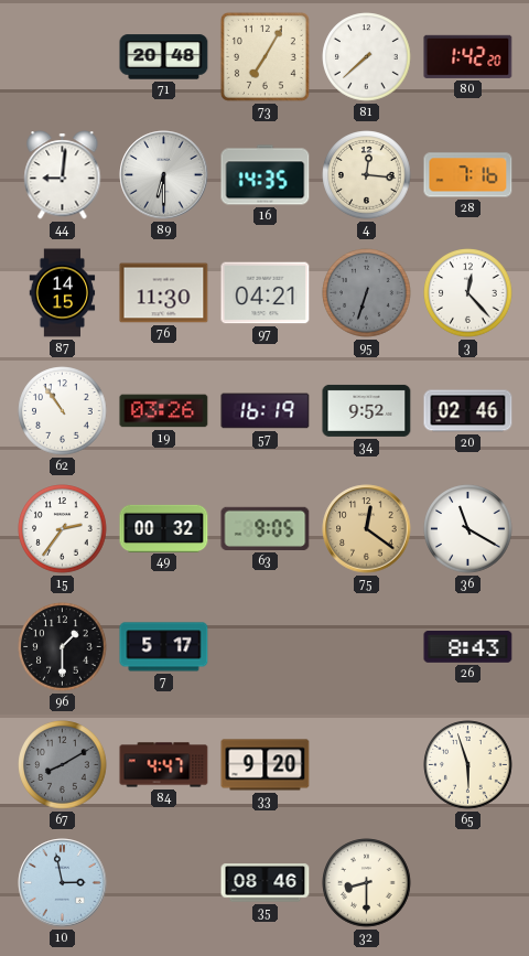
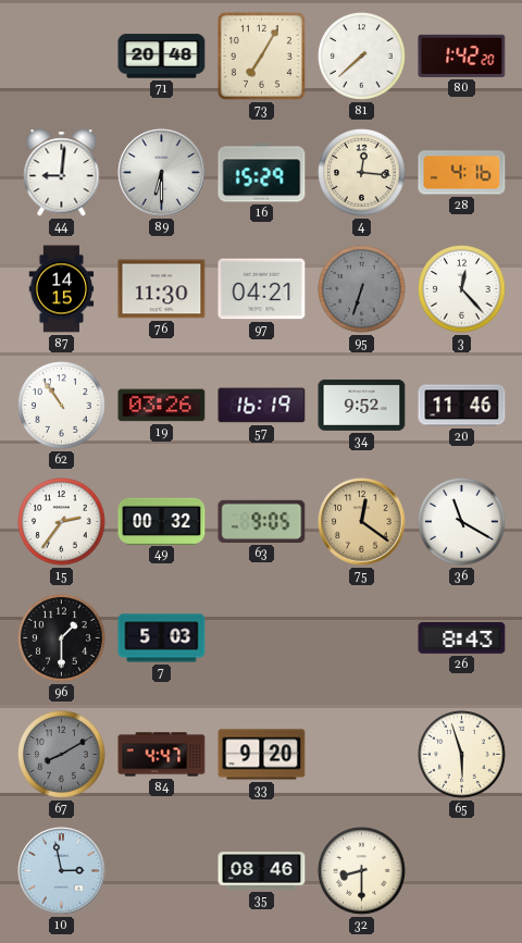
16: 14:35 -> 15:29
28: 7:16 -> 4:16
20: 02:46 -> 11:46
7: 5:17 -> 5:03
